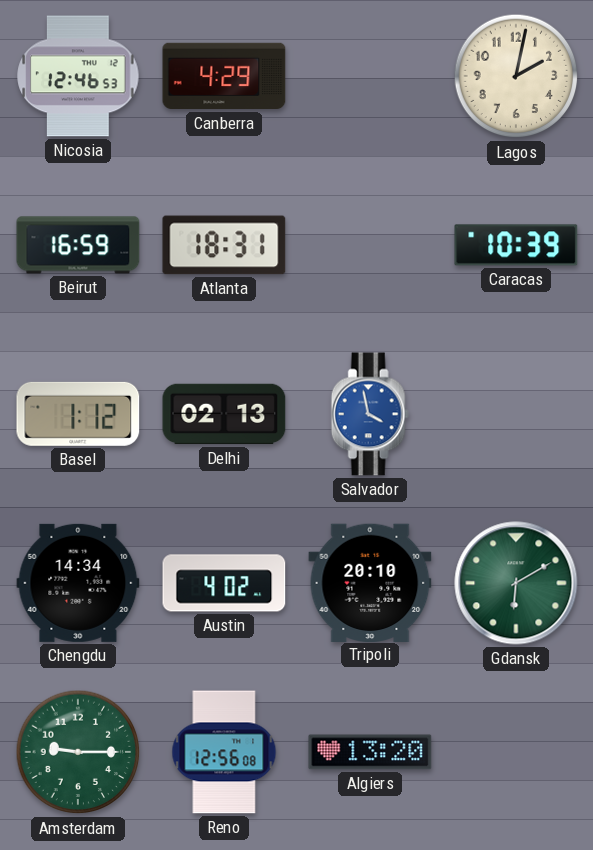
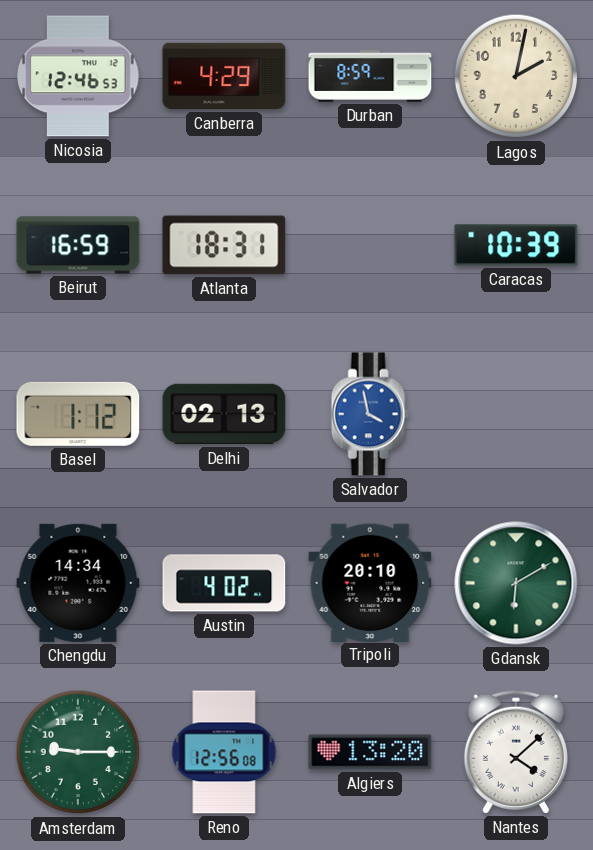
Durban: none -> 8:59
Nantes: none -> 4:08
